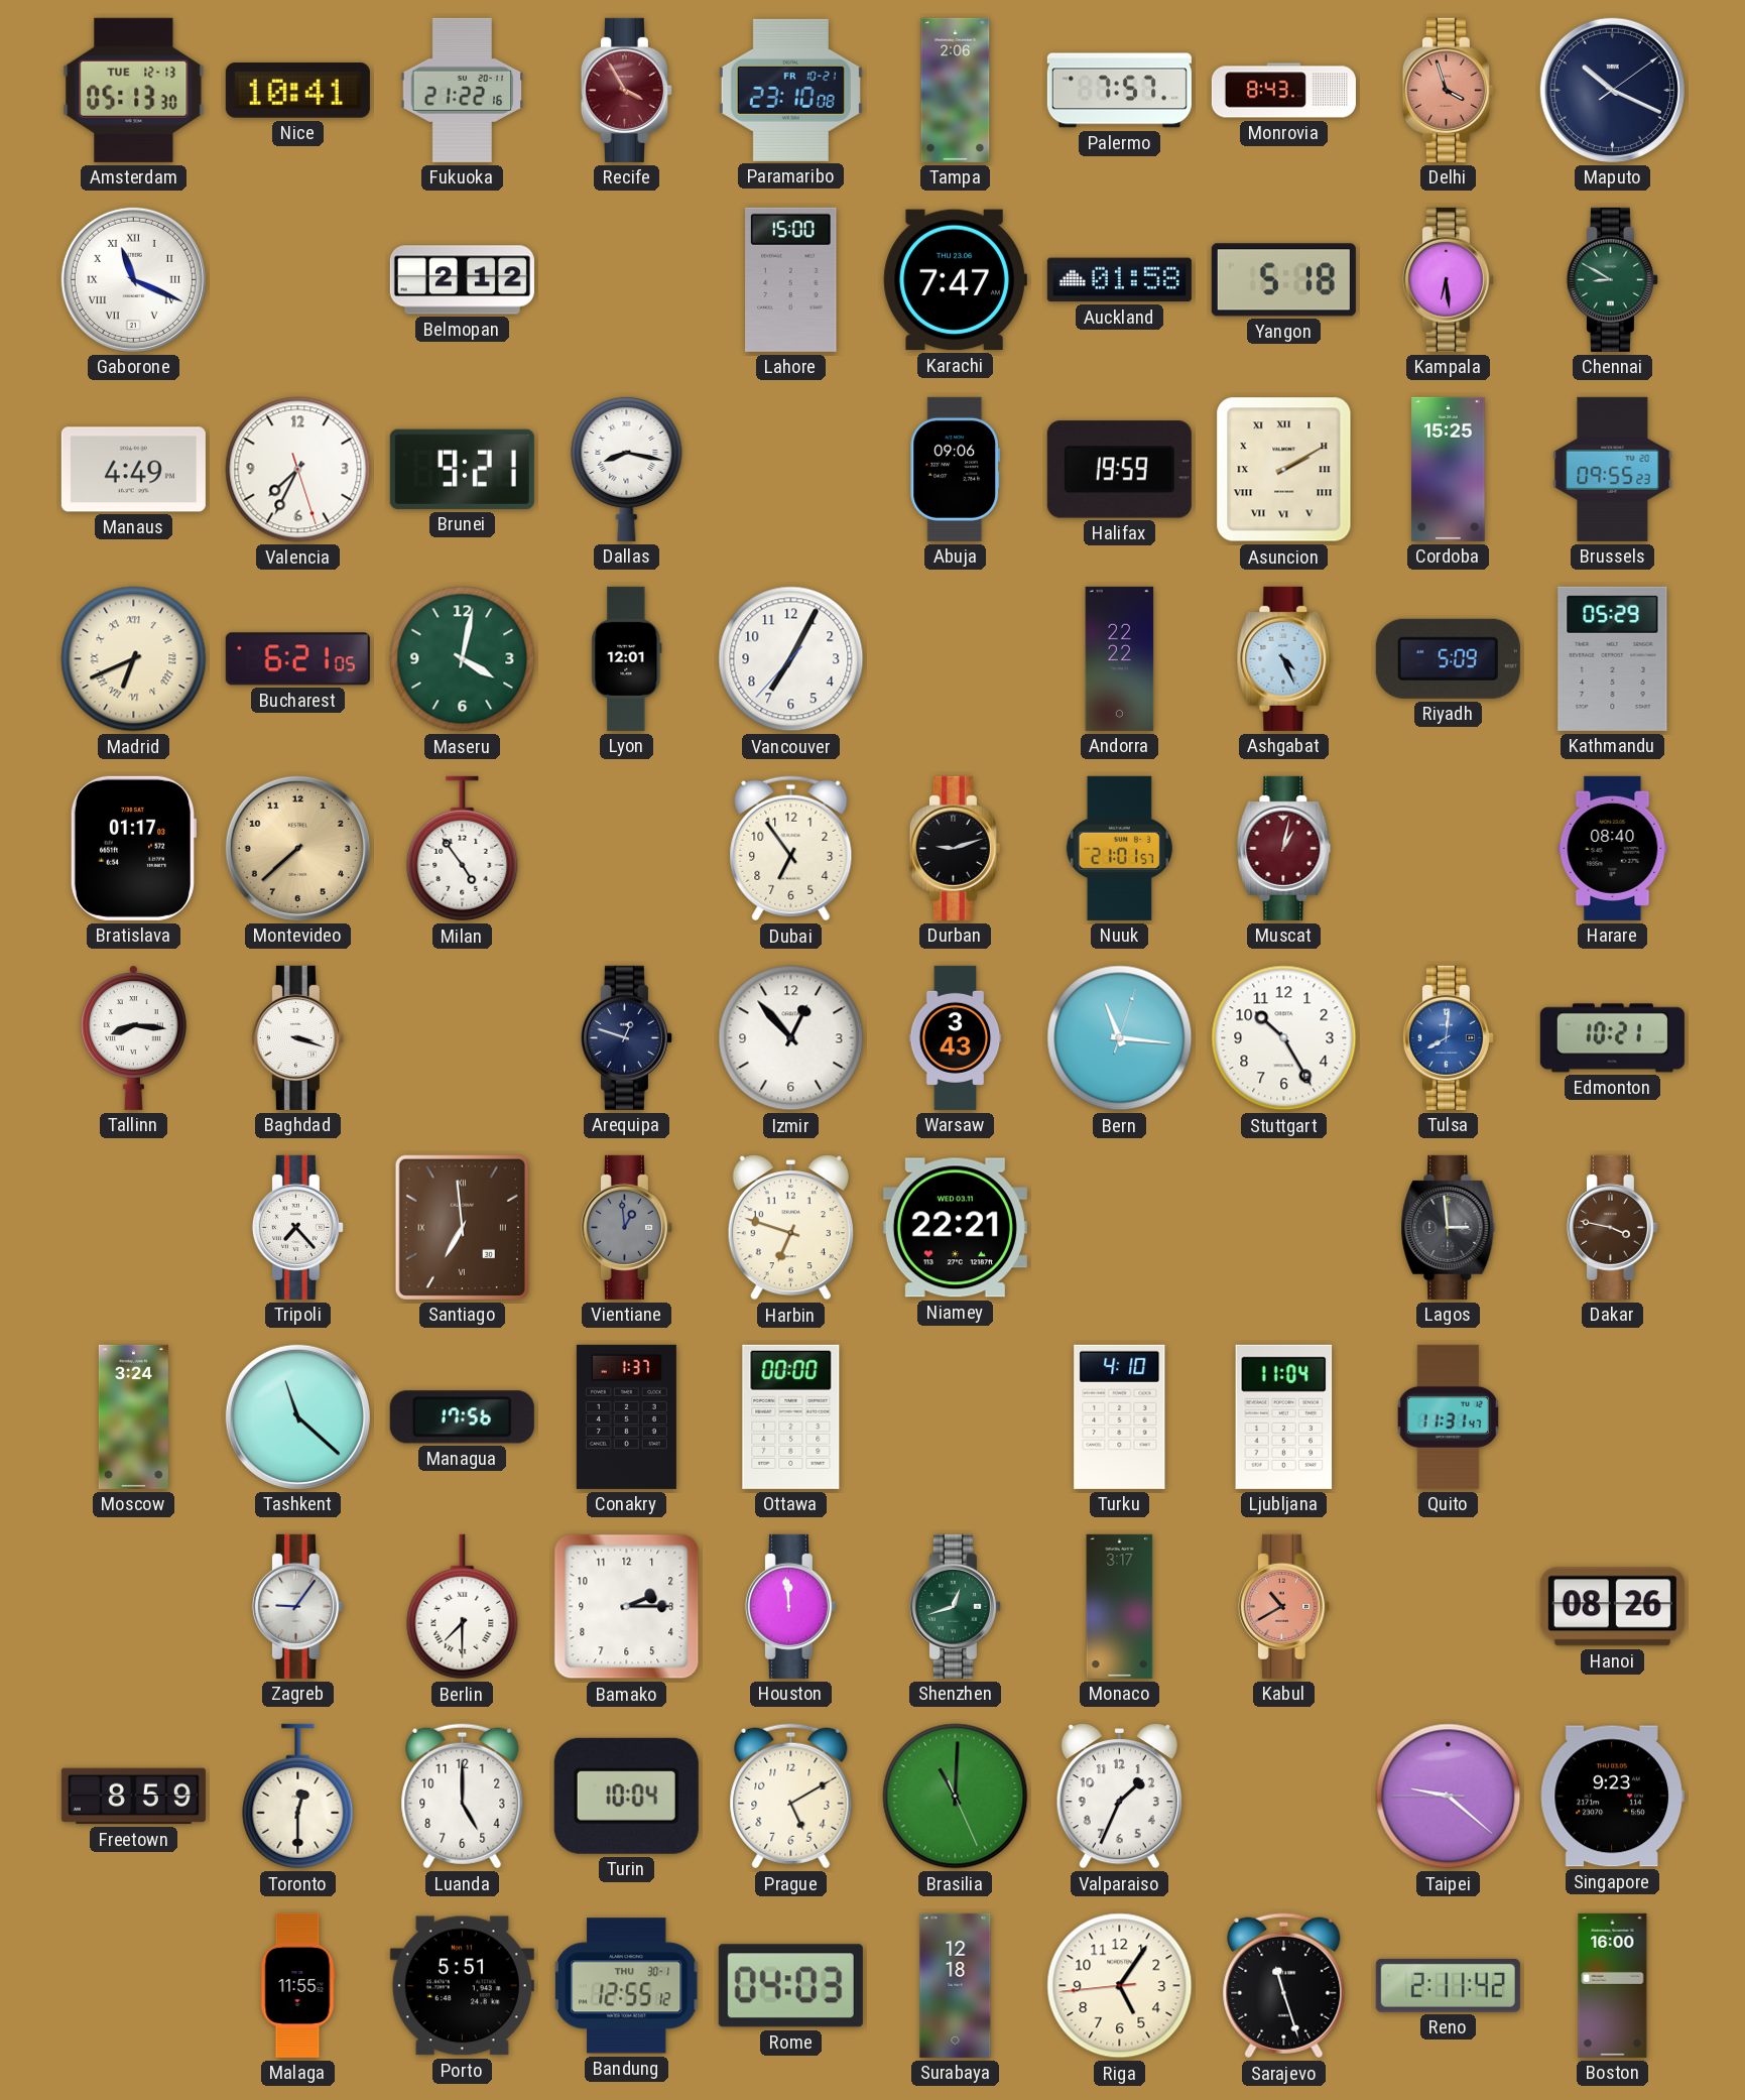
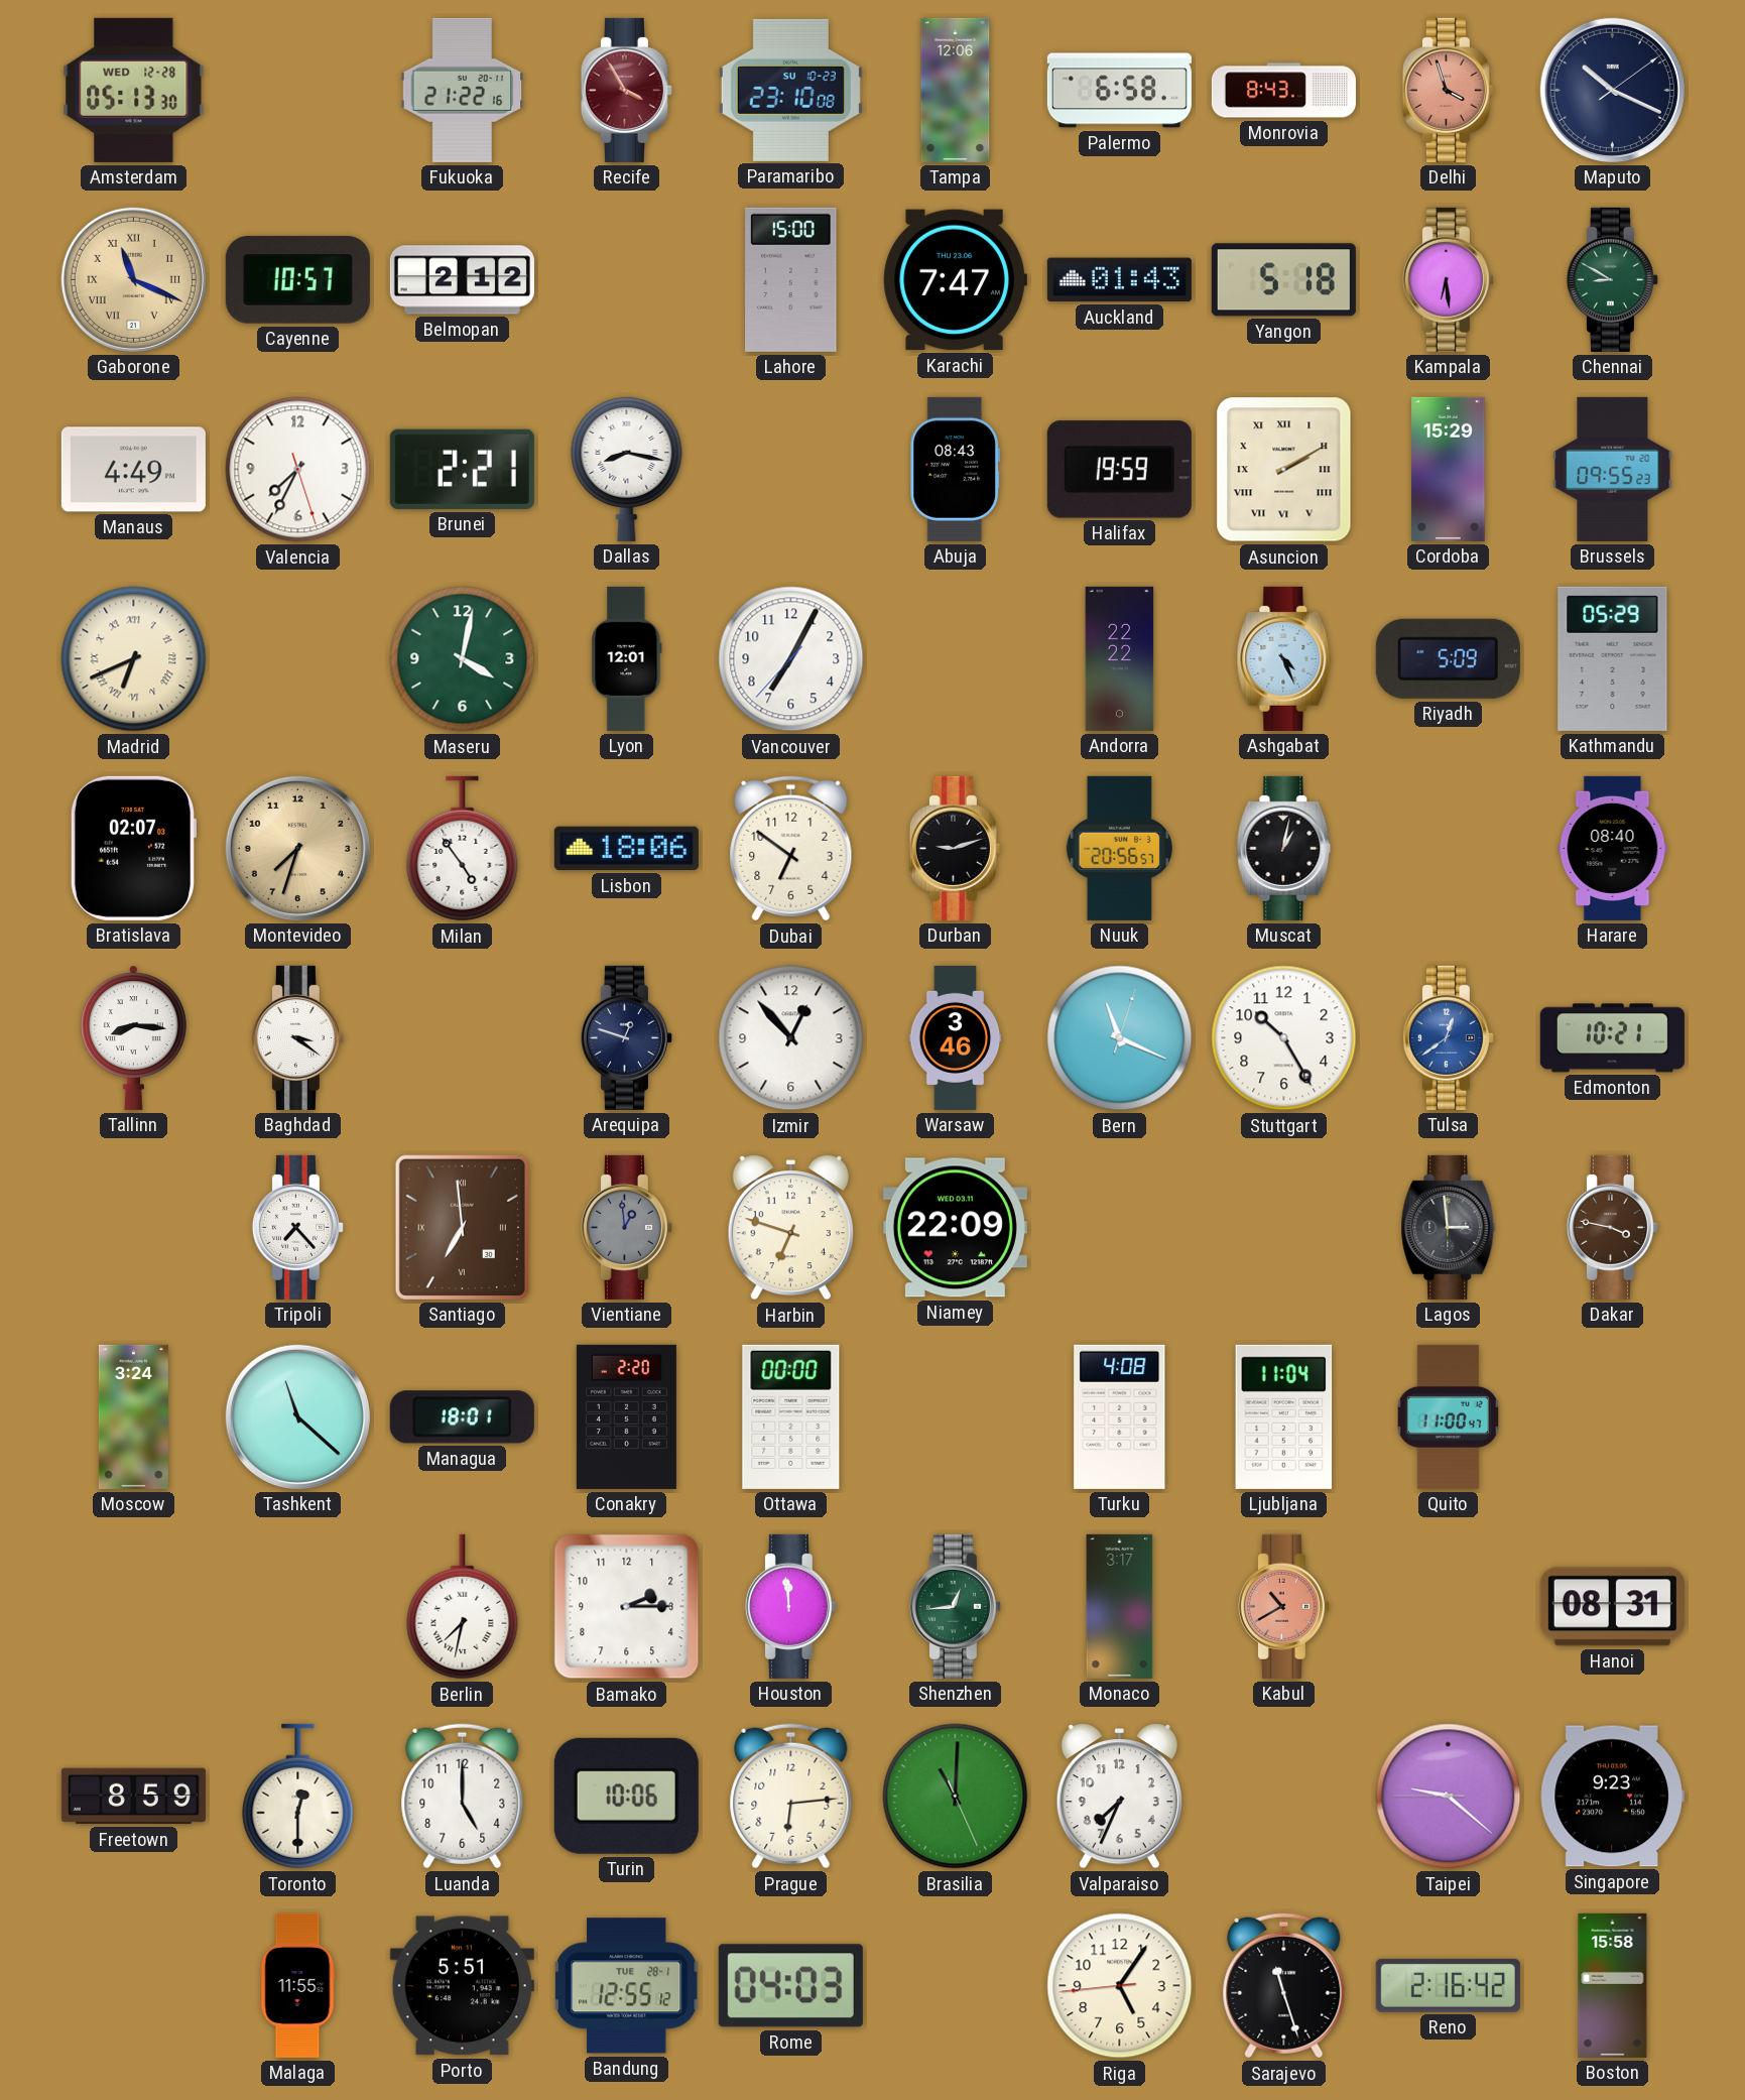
Amsterdam date: TUE 12-13 -> WED 12-28
Nice: 10:41 -> none
Paramaribo date: FR 10-21 -> SU 10-23
Tampa: 2:06 -> 12:06
Palermo: 7:57 -> 6:58
Gaborone dial: white -> champagne
Cayenne: none -> 10:57
Auckland: 01:58 -> 01:43
Brunei: 9:21 -> 2:21
Abuja: 09:06 -> 08:43
Cordoba: 15:25 -> 15:29
Bucharest: 6:21 -> none
Bratislava: 01:17 -> 02:07
Montevideo: 7:38 -> 7:33
Lisbon: none -> 18:06
Dubai: 6:54 -> 6:51
Nuuk: 21:01 -> 20:56
Muscat dial: burgundy -> black
Baghdad: 3:18 -> 3:21
Warsaw: 3:43 -> 3:46
Bern: 11:16 -> 11:19
Tulsa: 8:01 -> 12:39
Niamey: 22:21 -> 22:09
Managua: 17:56 -> 18:01
Conakry: 1:37 -> 2:20
Turku: 4:10 -> 4:08
Quito: 11:31 -> 11:00
Zagreb: 9:06 -> none
Berlin: 7:30 -> 7:32
Shenzhen: 12:42 -> 12:44
Hanoi: 08:26 -> 08:31
Turin: 10:04 -> 10:06
Prague: 5:10 -> 6:14
Valparaiso: 1:34 -> 7:34
Bandung date: THU 30-1 -> TUE 28-1
Surabaya: 12:18 -> none
Reno: 2:11 -> 2:16
Boston: 16:00 -> 15:58
